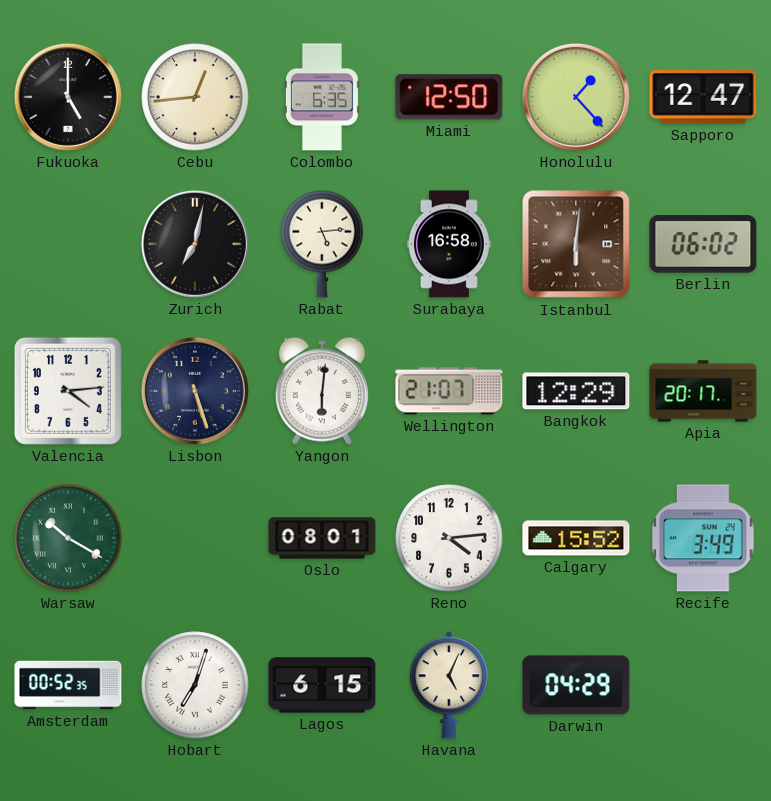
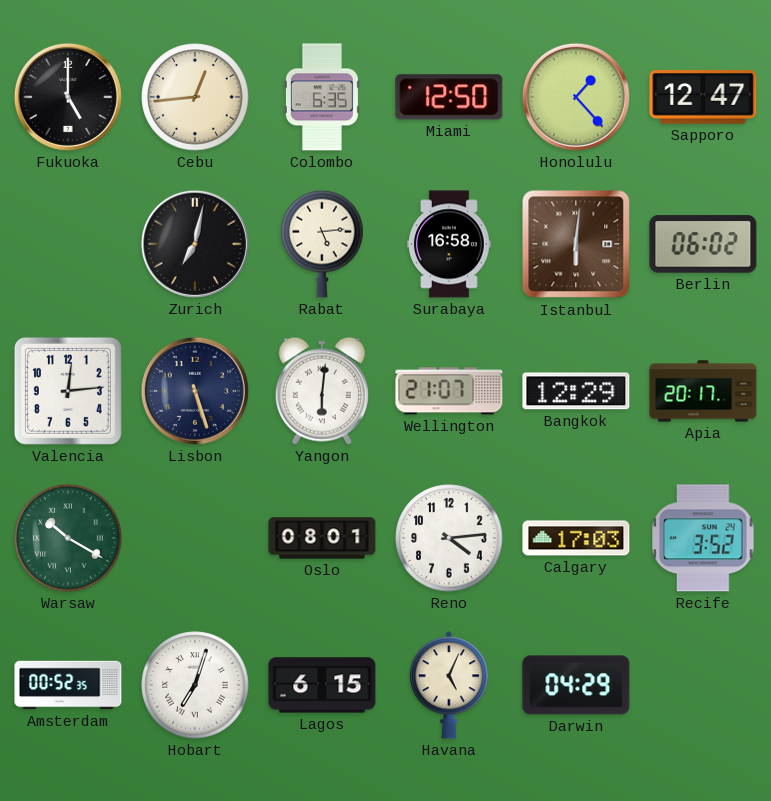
Valencia: 4:14 -> 12:14
Calgary: 15:52 -> 17:03
Recife: 3:49 -> 3:52
